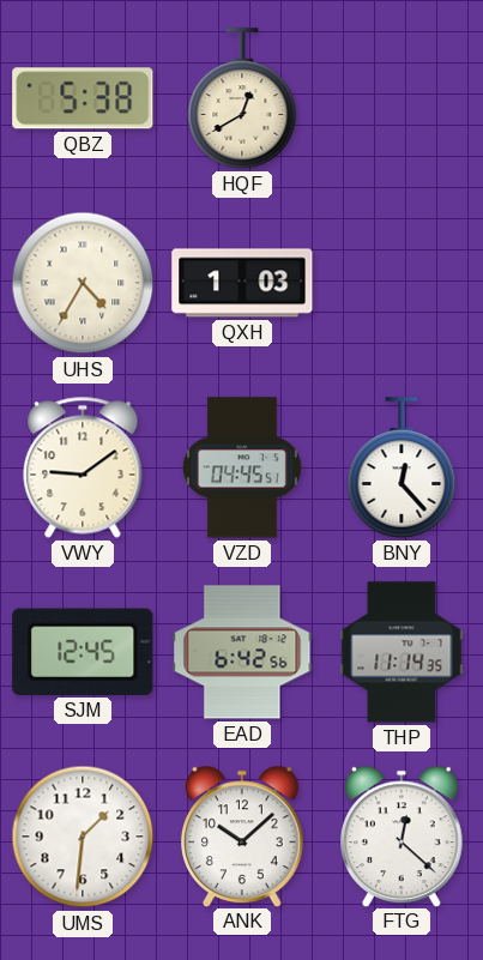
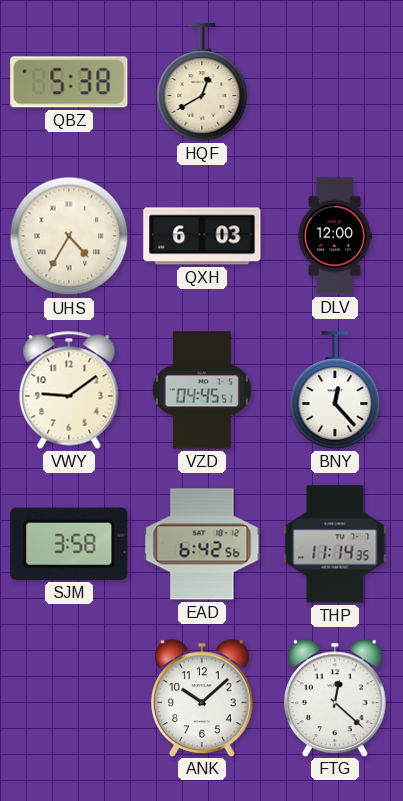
QXH: 1:03 -> 6:03
DLV: none -> 12:00
SJM: 12:45 -> 3:58
UMS: 1:31 -> none
